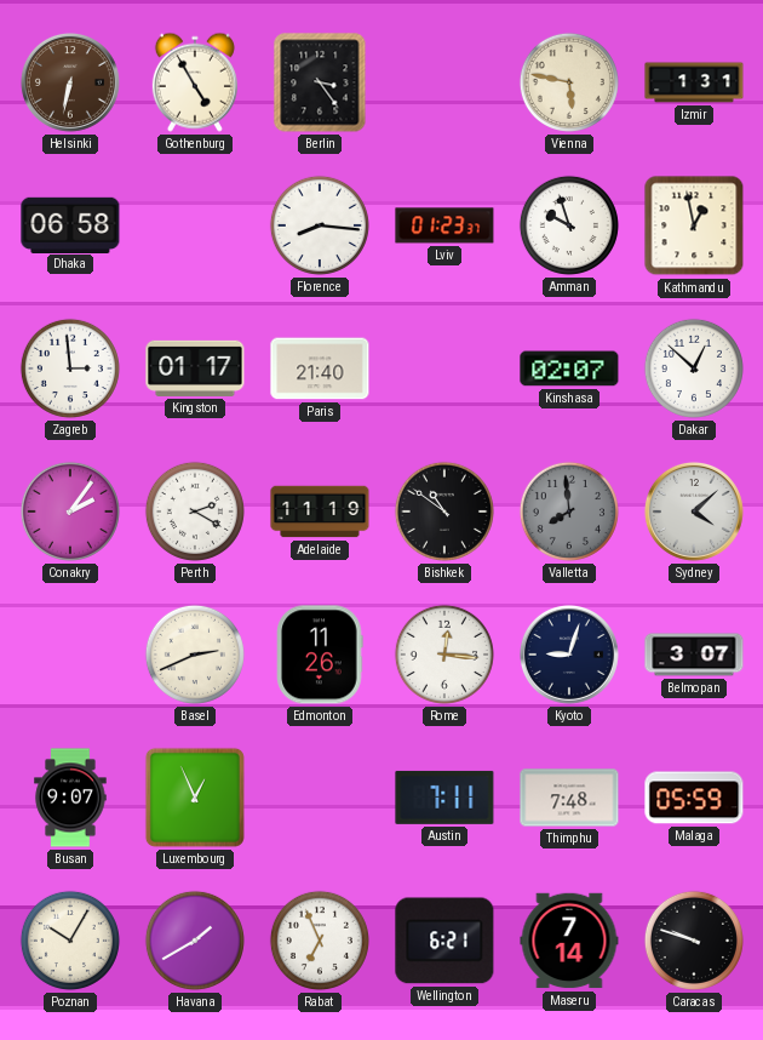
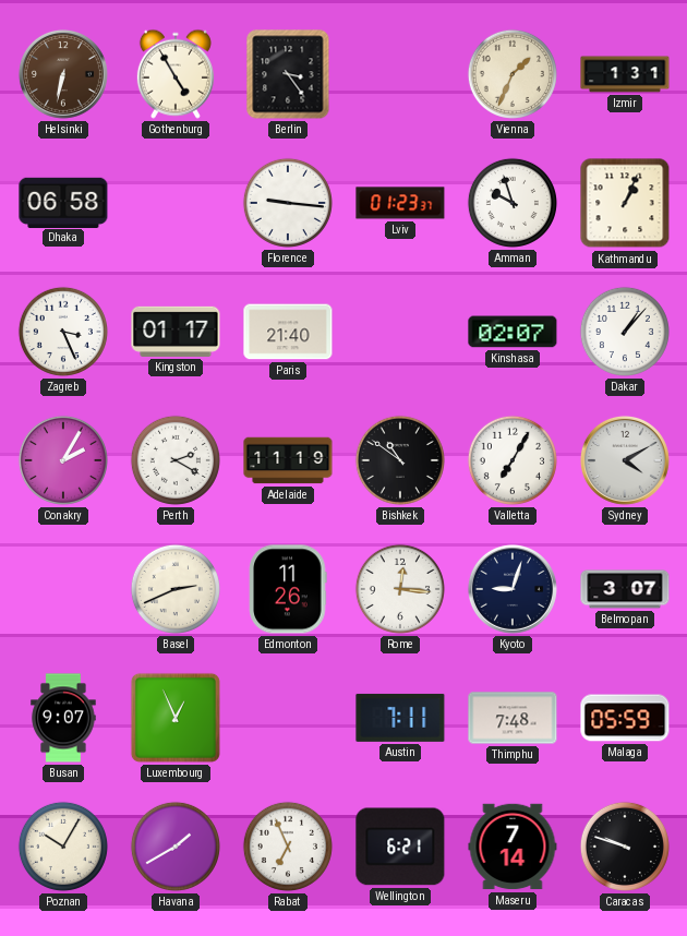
Vienna: 5:47 -> 1:34
Florence: 8:16 -> 9:16
Kathmandu: 12:58 -> 1:04
Zagreb: 2:59 -> 3:26
Dakar: 12:52 -> 1:07
Conakry: 2:06 -> 2:05
Valletta: 7:59 -> 7:05
Valletta dial: grey -> white
Sydney: 4:08 -> 4:10
